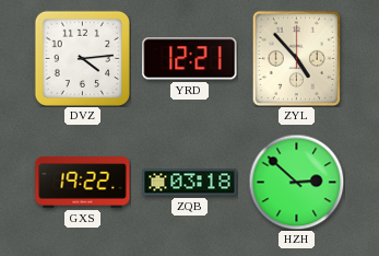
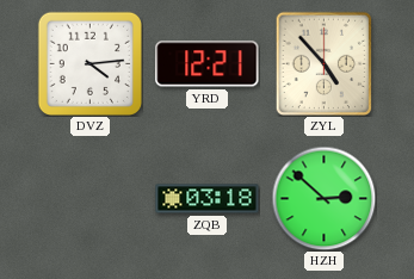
GXS: 19:22 -> none
